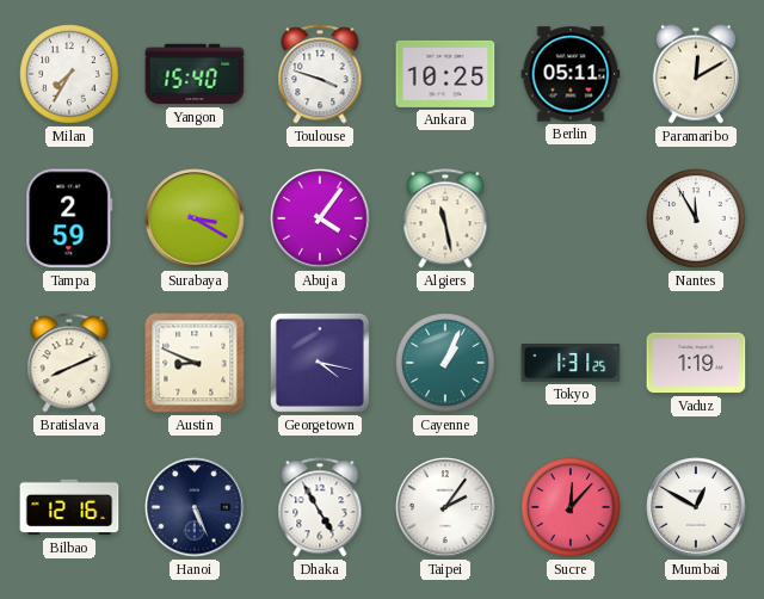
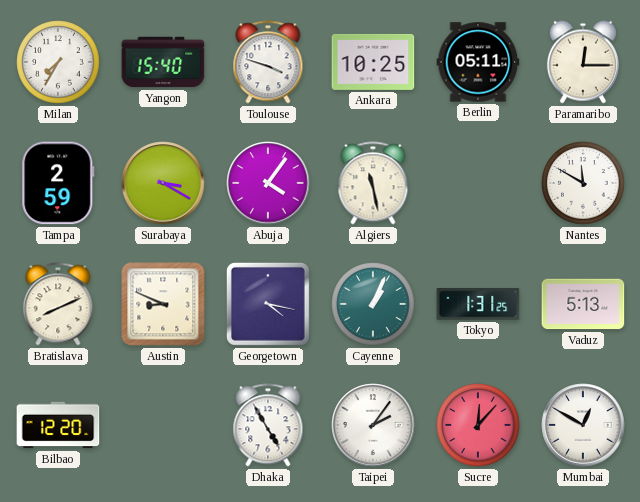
Paramaribo: 12:10 -> 12:15
Nantes: 11:55 -> 11:50
Vaduz: 1:19 -> 5:13
Bilbao: 12:16 -> 12:20
Hanoi: 5:26 -> none
